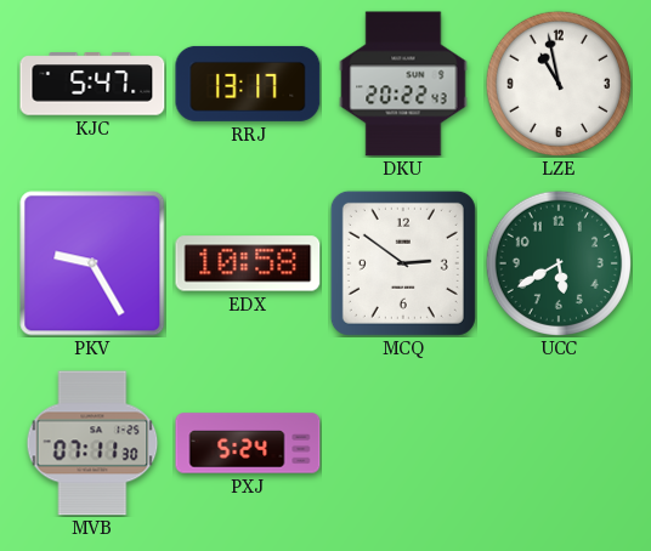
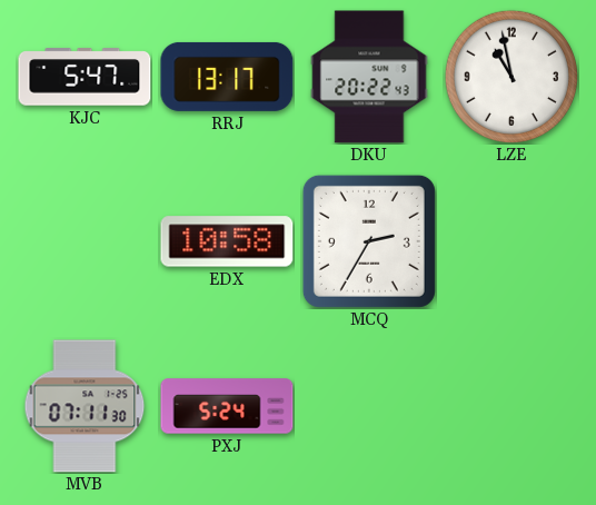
PKV: 9:25 -> none
MCQ: 2:51 -> 2:35
UCC: 5:40 -> none
